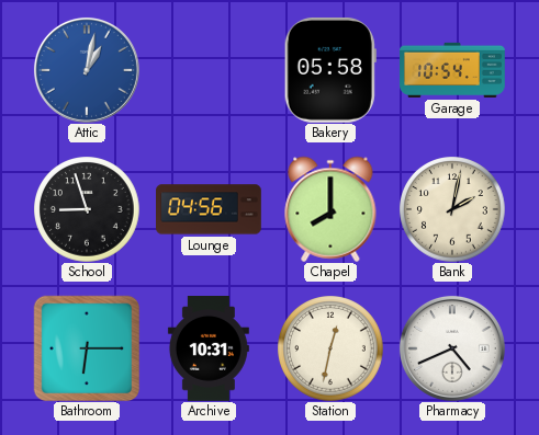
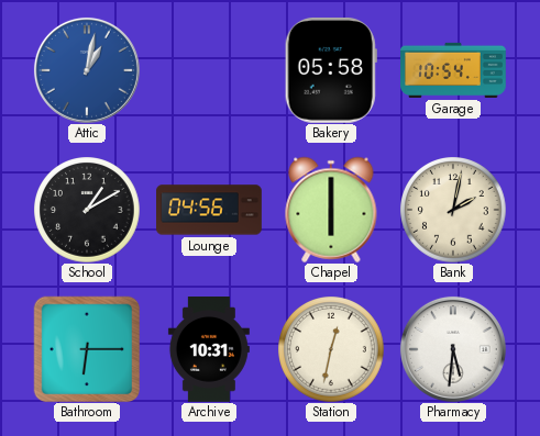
School: 8:57 -> 1:10
Chapel: 8:00 -> 6:00
Pharmacy: 4:41 -> 5:31
